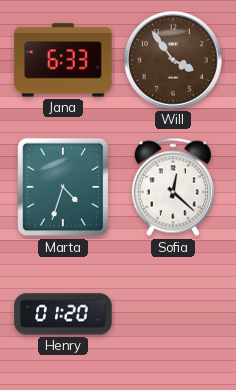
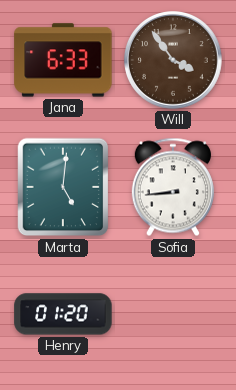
Marta: 4:33 -> 5:01
Sofia: 12:22 -> 8:44
